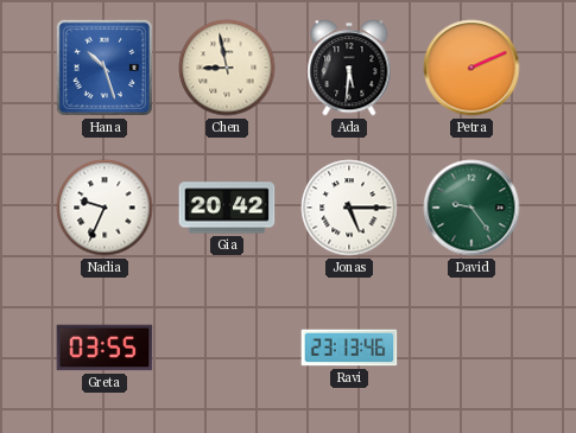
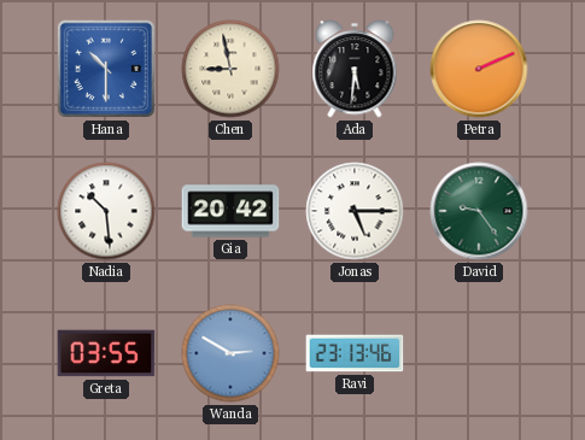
Hana: 10:27 -> 10:30
Nadia: 9:34 -> 10:29
Wanda: none -> 2:50
